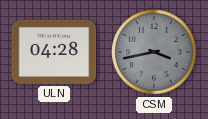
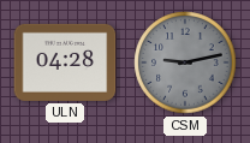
CSM: 3:43 -> 9:13
